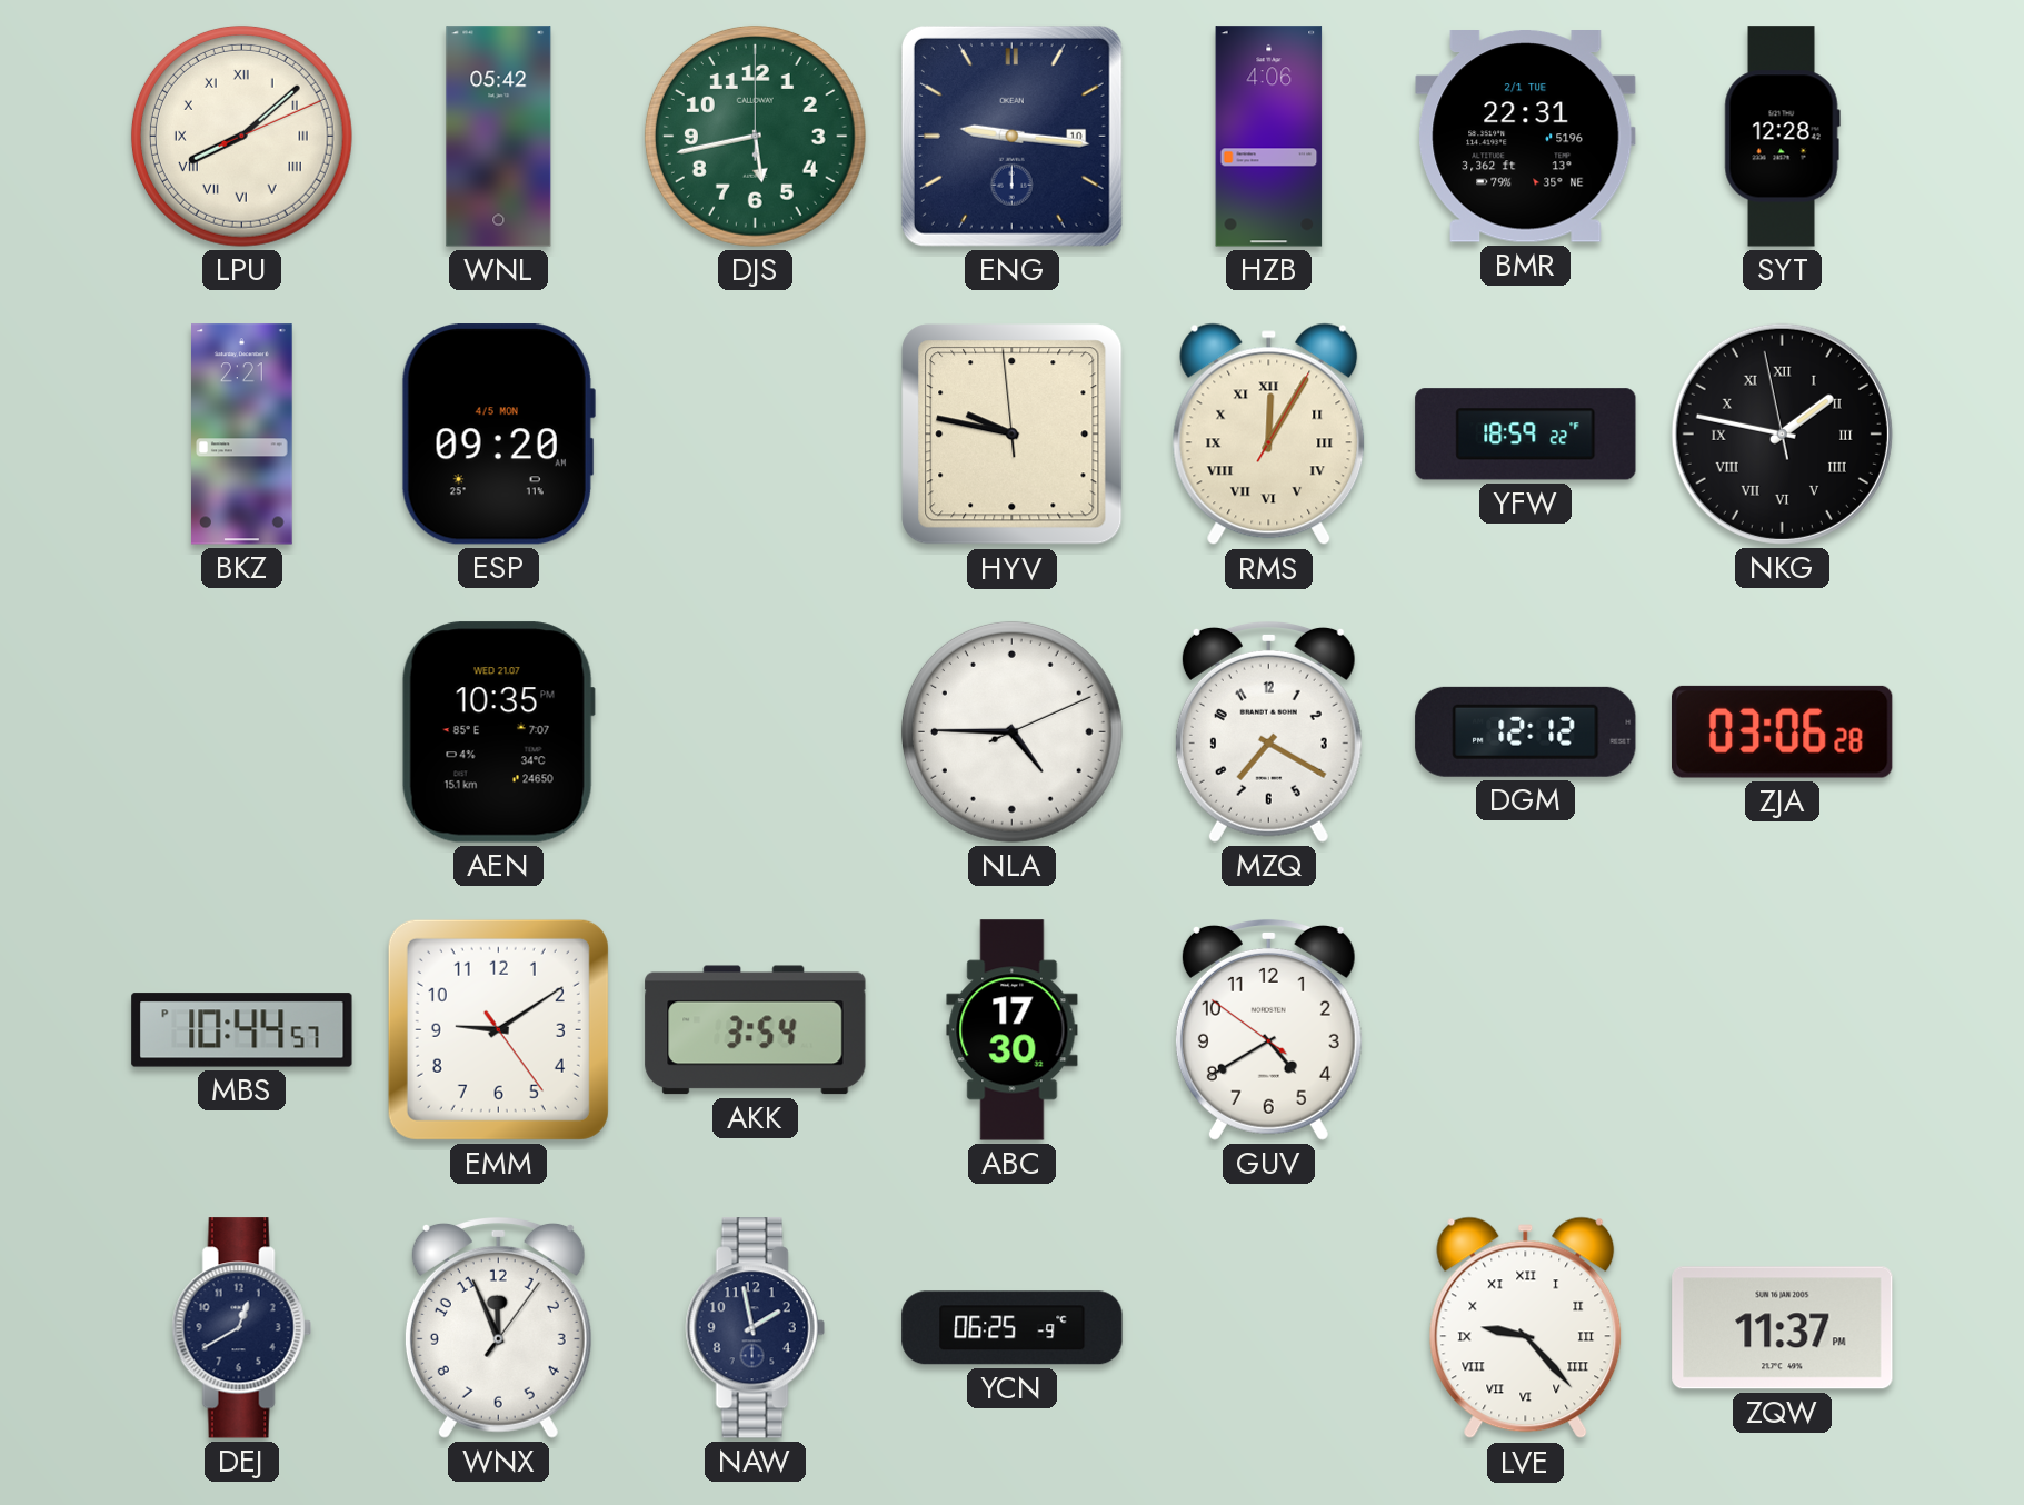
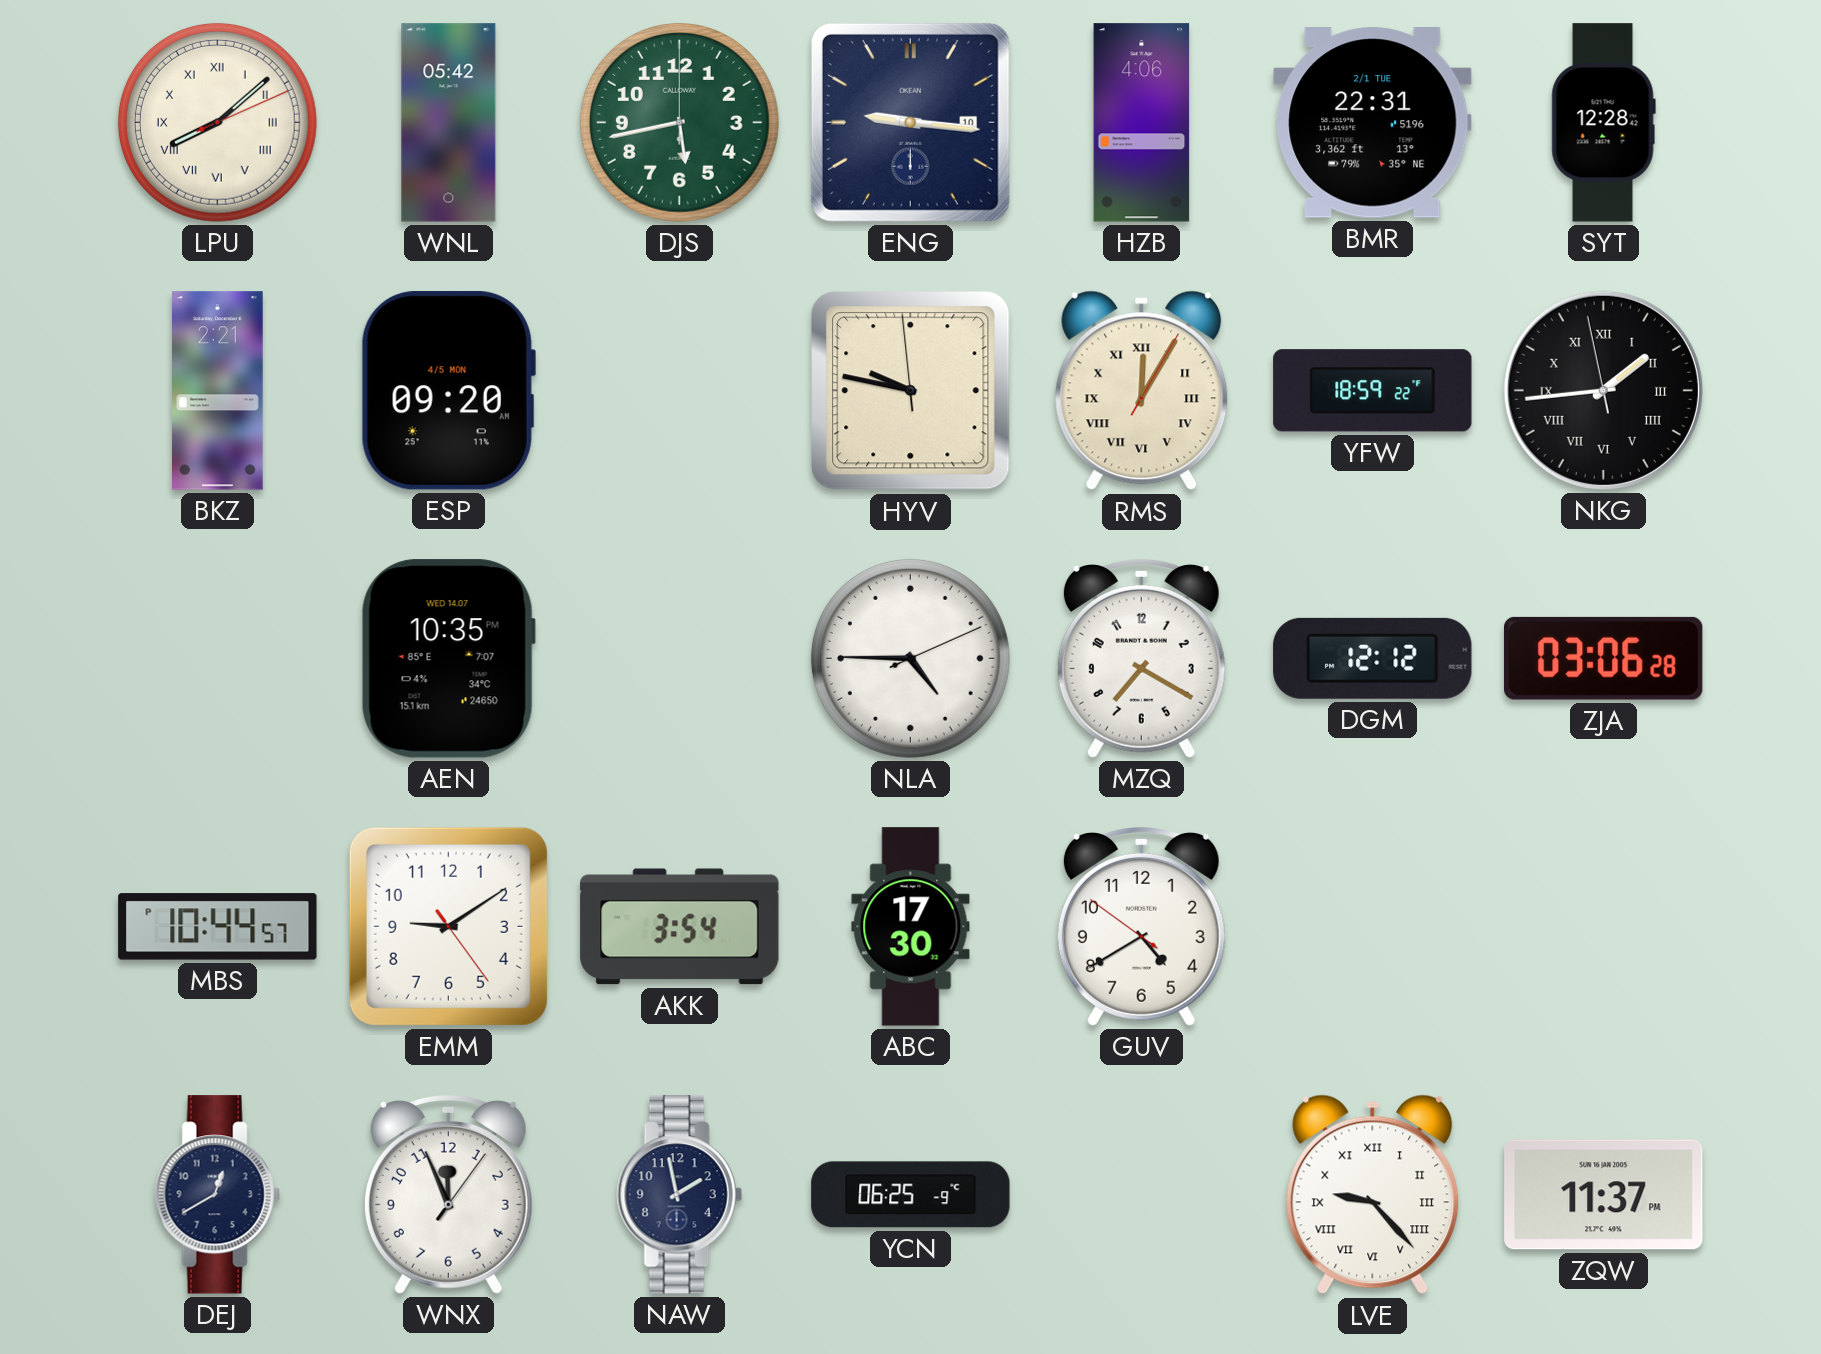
NKG: 1:46 -> 1:43
AEN date: WED 21.07 -> WED 14.07
